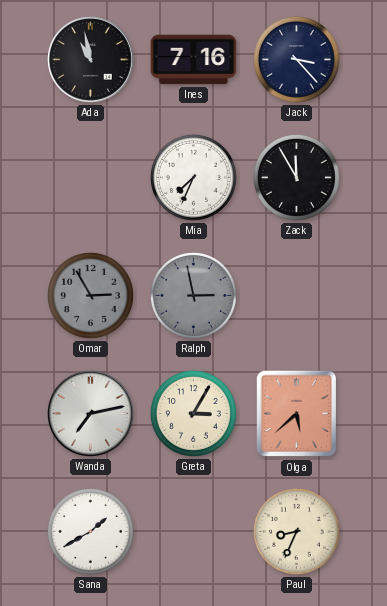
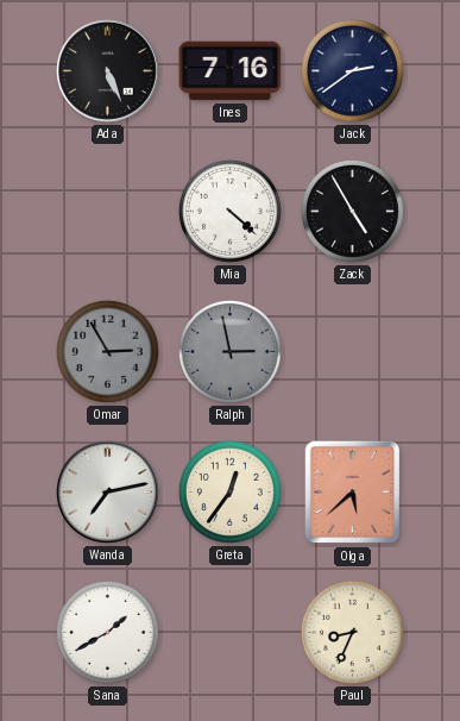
Ada: 10:58 -> 5:26
Jack: 3:23 -> 2:39
Mia: 7:34 -> 4:22
Zack: 11:55 -> 4:55
Greta: 3:05 -> 12:36
